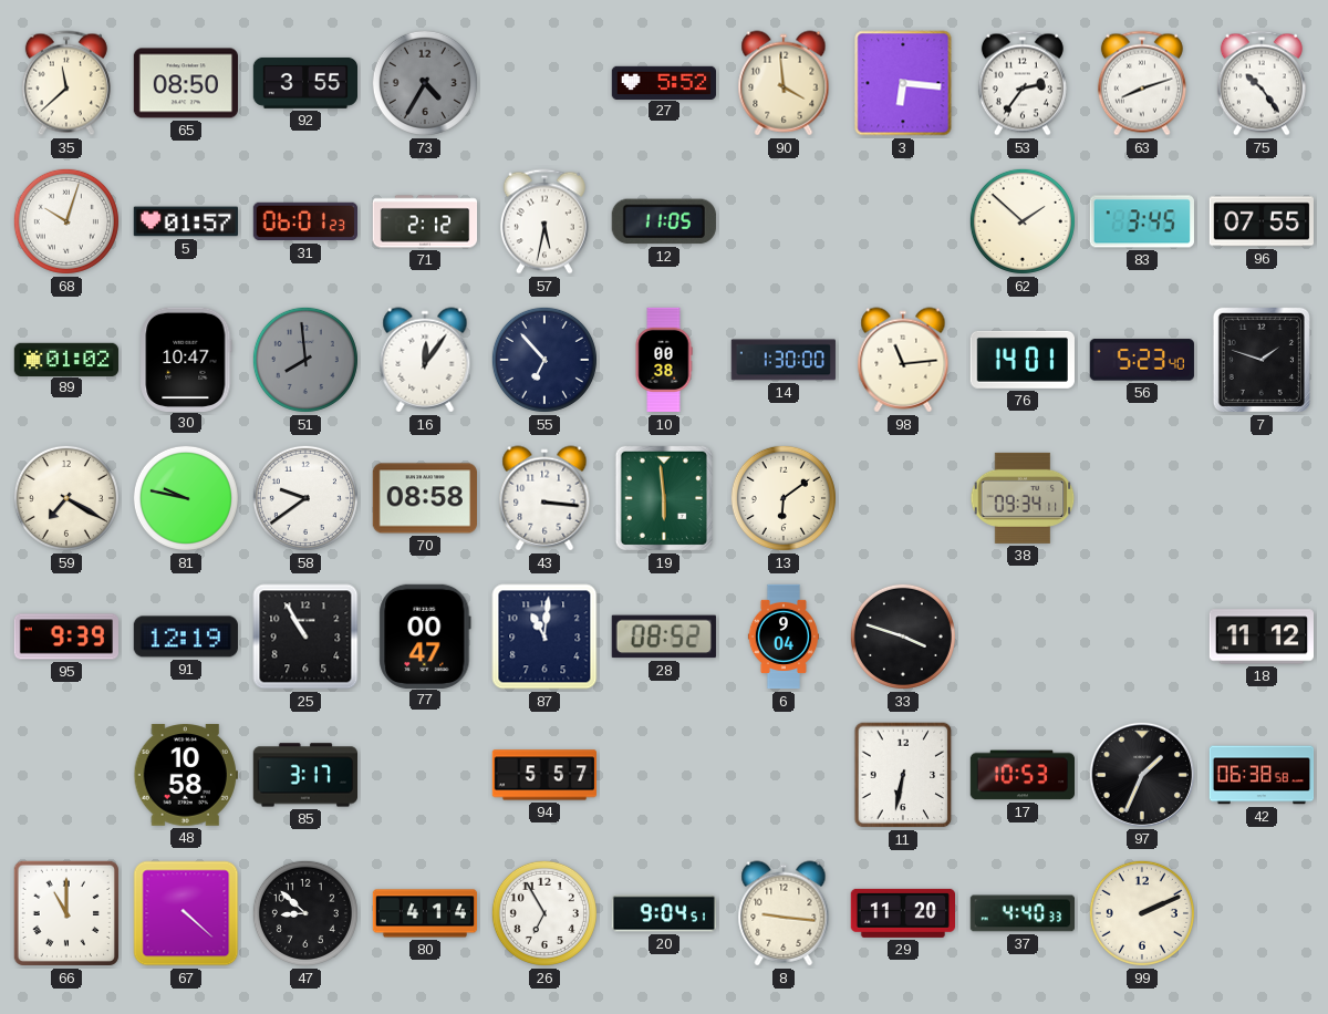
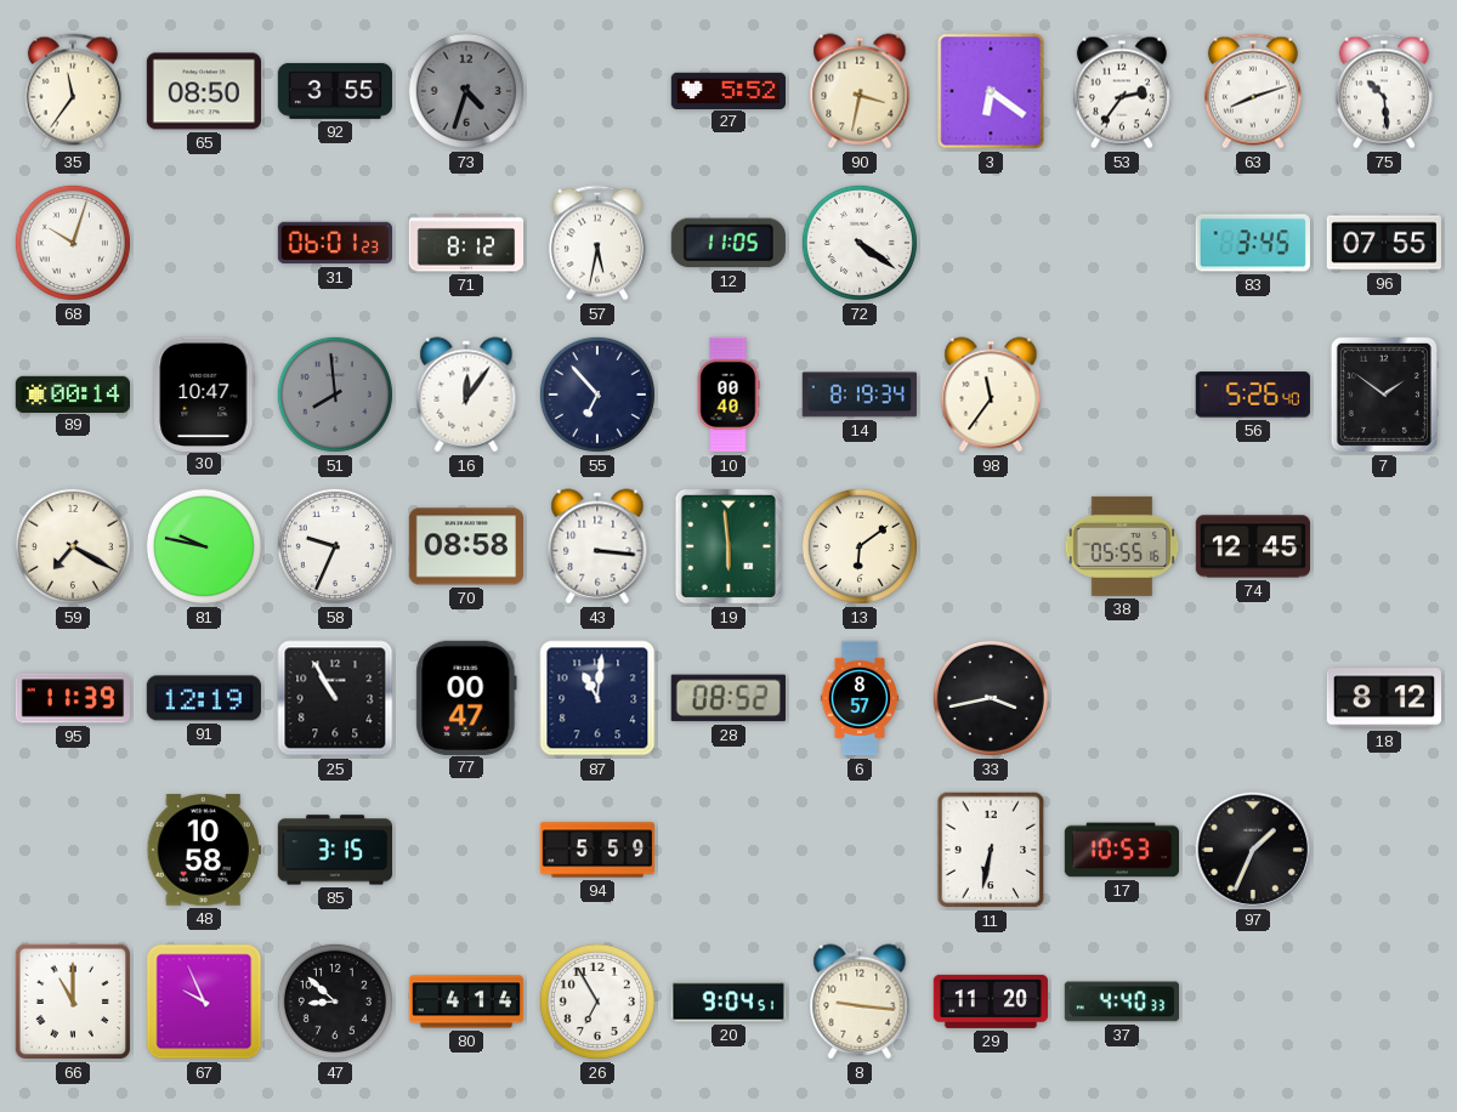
35: 11:38 -> 11:36
73: 4:35 -> 4:33
90: 3:59 -> 3:32
3: 6:16 -> 6:21
75: 10:24 -> 10:29
5: 01:57 -> none
71: 2:12 -> 8:12
72: none -> 4:21
62: 1:52 -> none
89: 01:02 -> 00:14
10: 00:38 -> 00:40
14: 1:30 -> 8:19
98: 11:14 -> 11:36
76: 14:01 -> none
56: 5:23 -> 5:26
7: 1:48 -> 1:51
58: 9:39 -> 9:34
38: 09:34 -> 05:55
74: none -> 12:45
95: 9:39 -> 11:39
6: 9:04 -> 8:57
33: 3:48 -> 3:43
18: 11:12 -> 8:12
85: 3:17 -> 3:15
94: 5:57 -> 5:59
42: 06:38 -> none
67: 4:22 -> 9:56
99: 2:11 -> none
